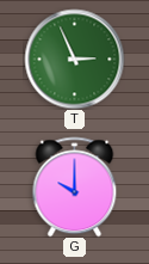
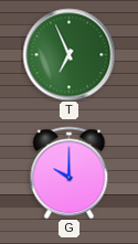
T: 2:56 -> 6:56
